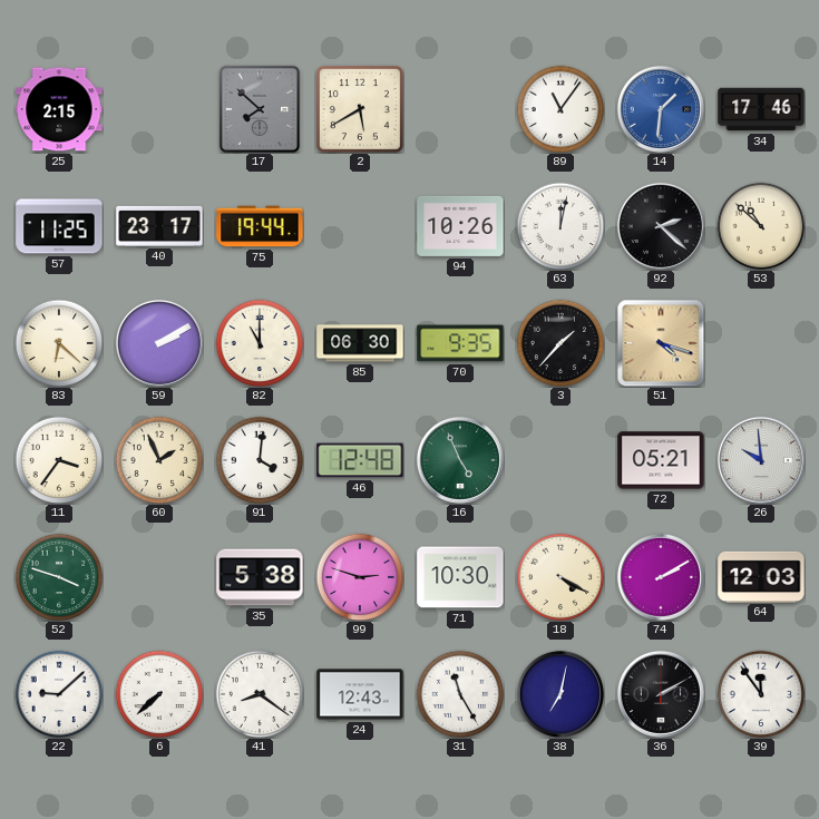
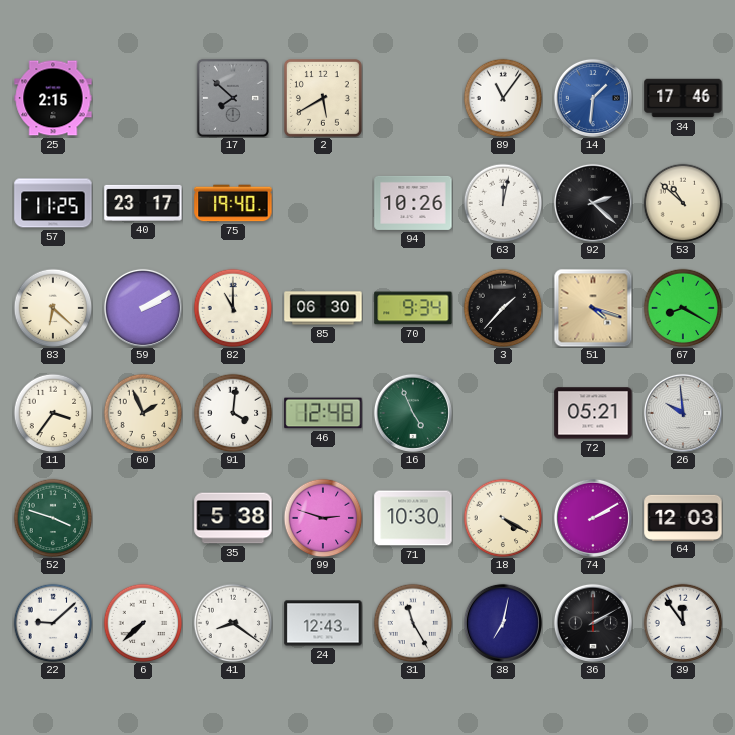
75: 19:44 -> 19:40
70: 9:35 -> 9:34
67: none -> 8:20
